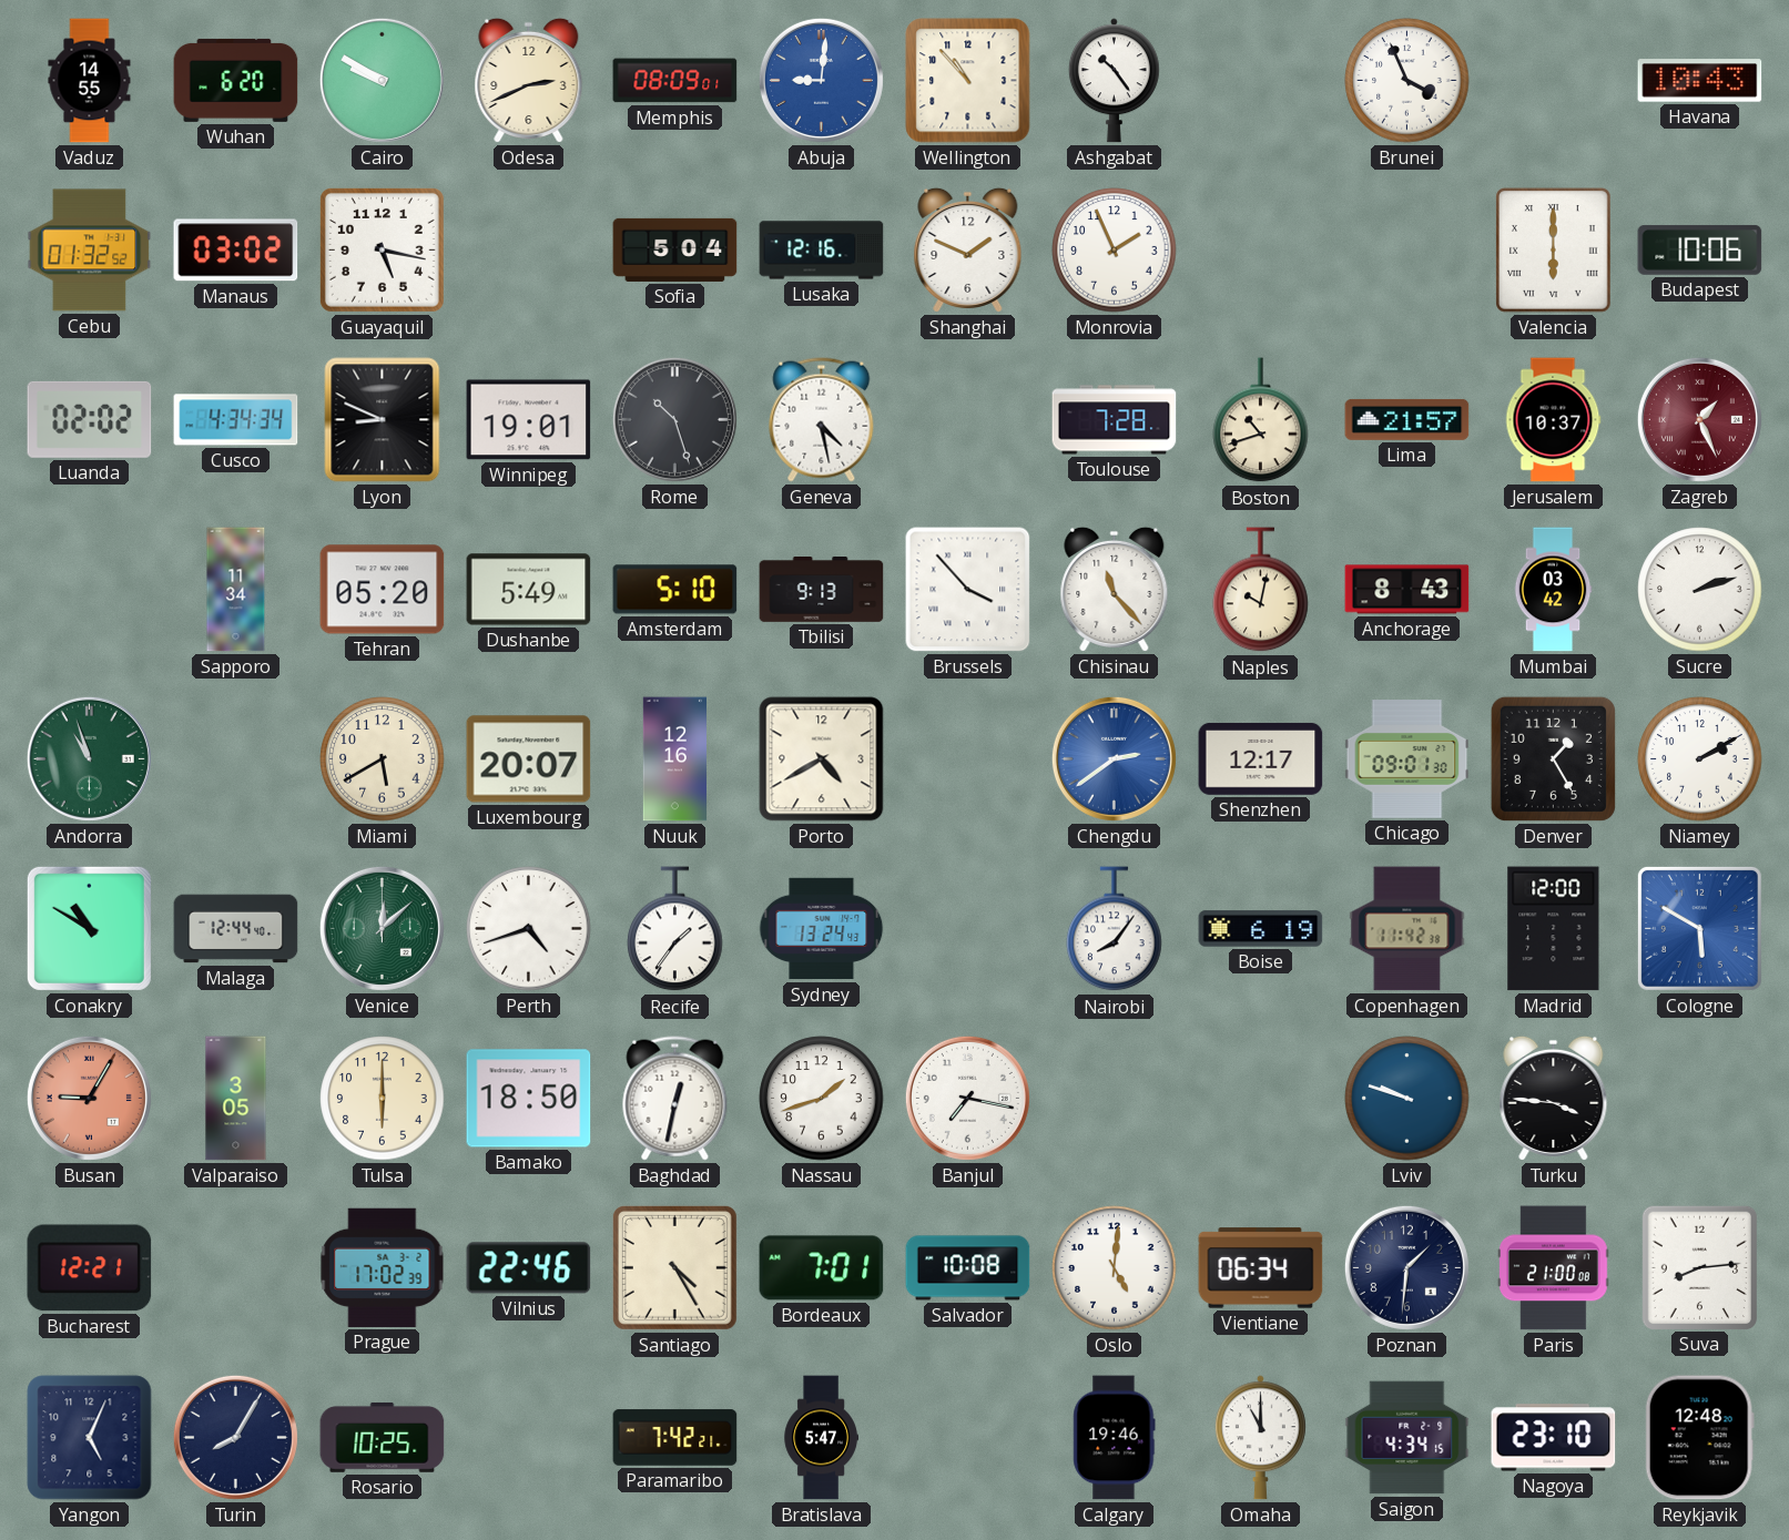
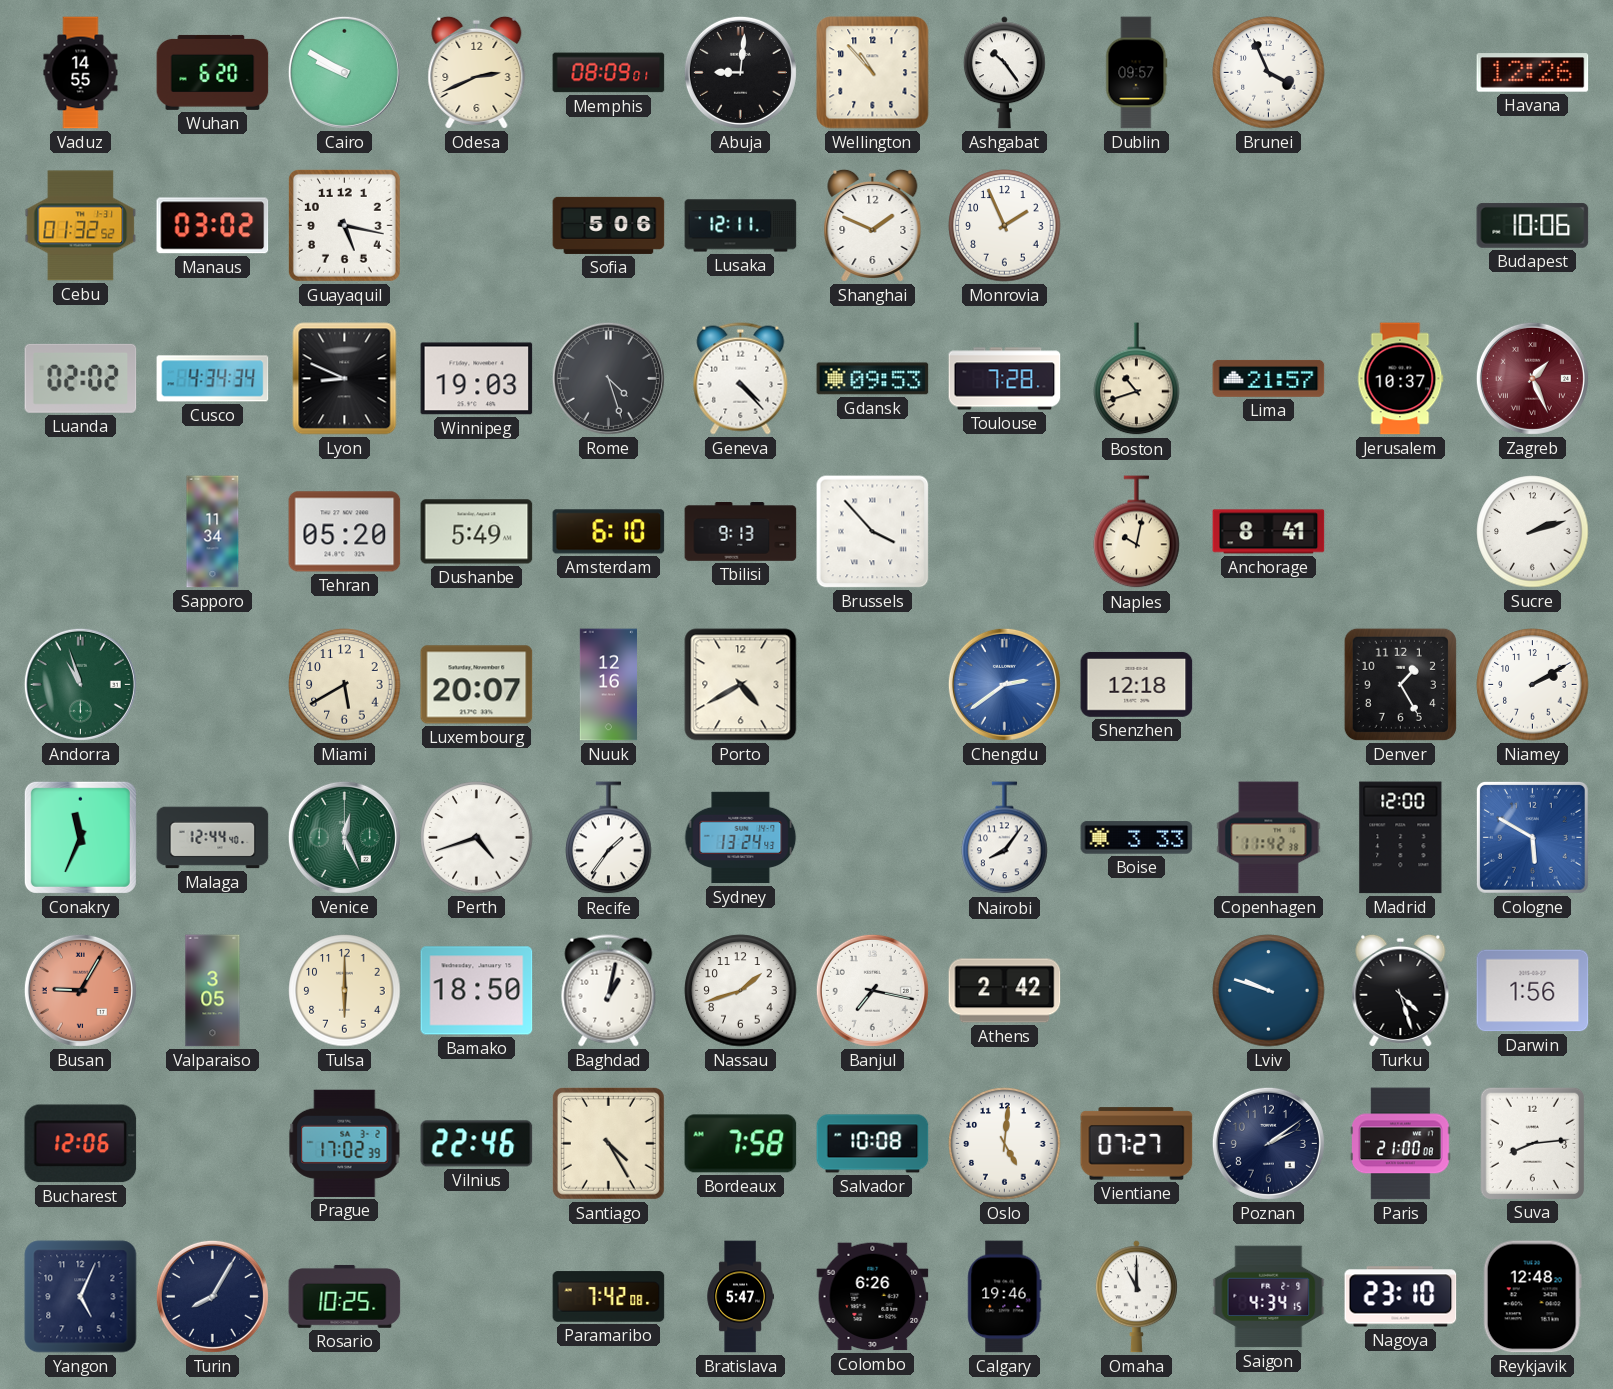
Abuja dial: blue -> black
Dublin: none -> 09:57
Havana: 10:43 -> 12:26
Sofia: 5:04 -> 5:06
Lusaka: 12:16 -> 12:11
Valencia: 6:00 -> none
Winnipeg: 19:01 -> 19:03
Rome: 10:27 -> 4:27
Geneva: 4:28 -> 4:23
Gdansk: none -> 09:53
Amsterdam: 5:10 -> 6:10
Chisinau: 11:23 -> none
Anchorage: 8:43 -> 8:41
Mumbai: 03:42 -> none
Shenzhen: 12:17 -> 12:18
Chicago: 09:01 -> none
Conakry: 10:50 -> 11:34
Venice: 12:08 -> 12:26
Boise: 6:19 -> 3:33
Baghdad: 12:32 -> 1:02
Athens: none -> 2:42
Turku: 3:46 -> 4:27
Darwin: none -> 1:56
Bucharest: 12:21 -> 12:06
Bordeaux: 7:01 -> 7:58
Vientiane: 06:34 -> 07:27
Poznan: 1:31 -> 2:09
Paramaribo: 7:42:21 -> 7:42:08
Colombo: none -> 6:26
